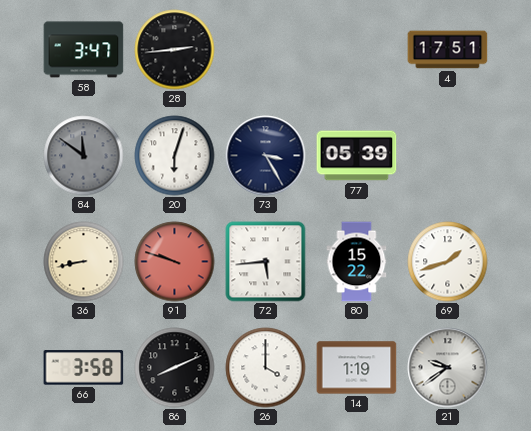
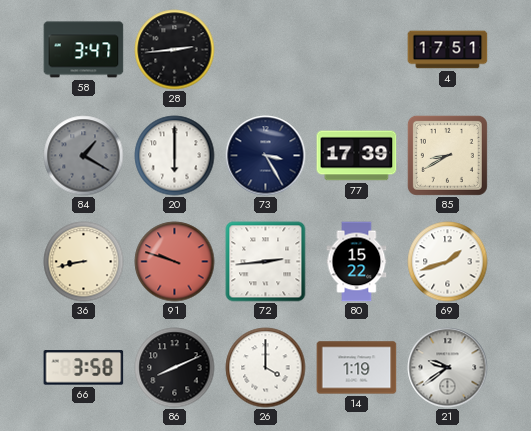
84: 11:51 -> 1:20
20: 6:03 -> 6:00
77: 05:39 -> 17:39
85: none -> 8:40
72: 5:44 -> 2:44
